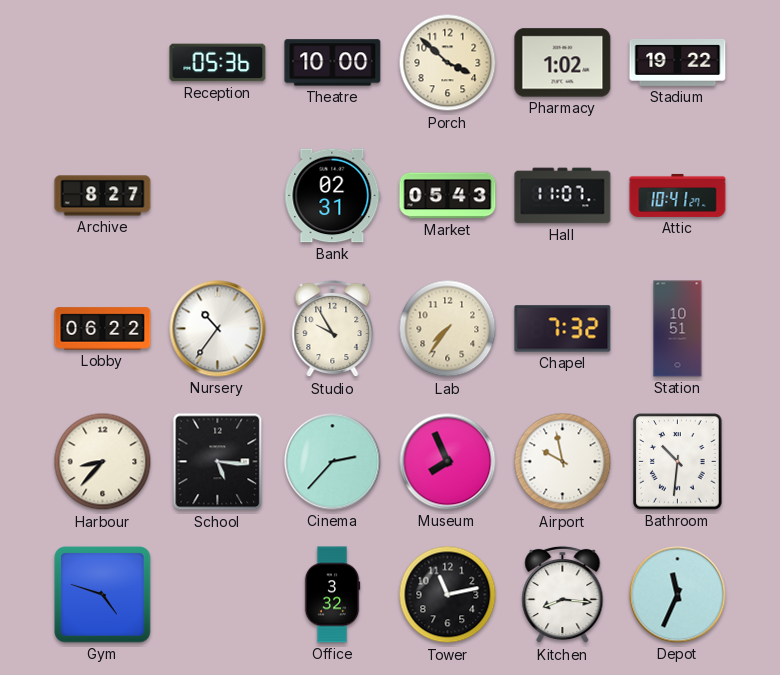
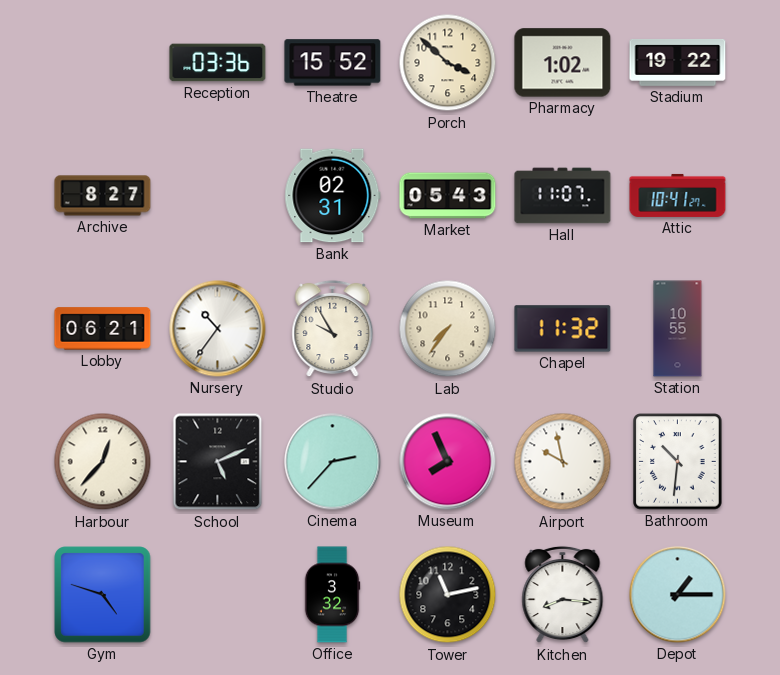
Reception: 05:36 -> 03:36
Theatre: 10:00 -> 15:52
Lobby: 06:22 -> 06:21
Chapel: 7:32 -> 11:32
Station: 10:51 -> 10:55
Harbour: 8:37 -> 12:37
School: 5:16 -> 5:11
Depot: 11:34 -> 1:15
